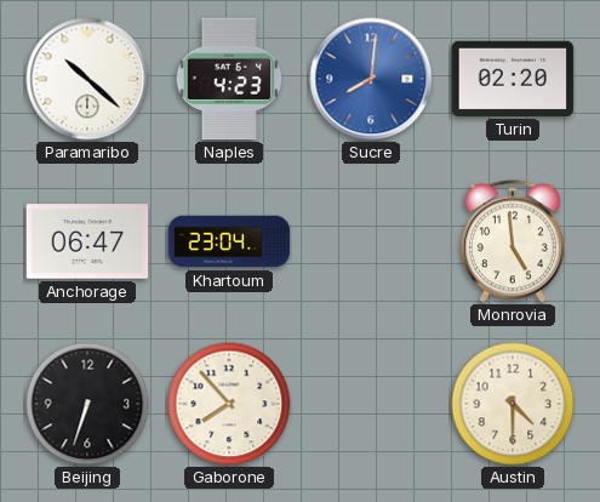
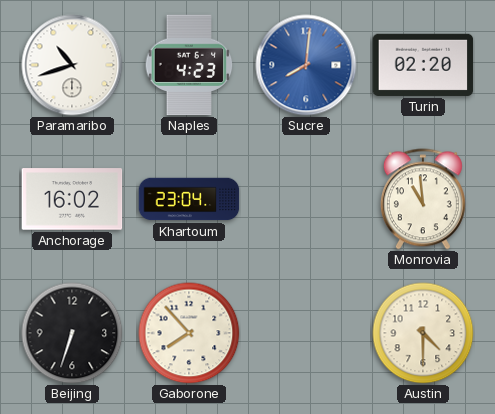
Paramaribo: 10:22 -> 10:42
Anchorage: 06:47 -> 16:02
Monrovia: 4:59 -> 10:59
